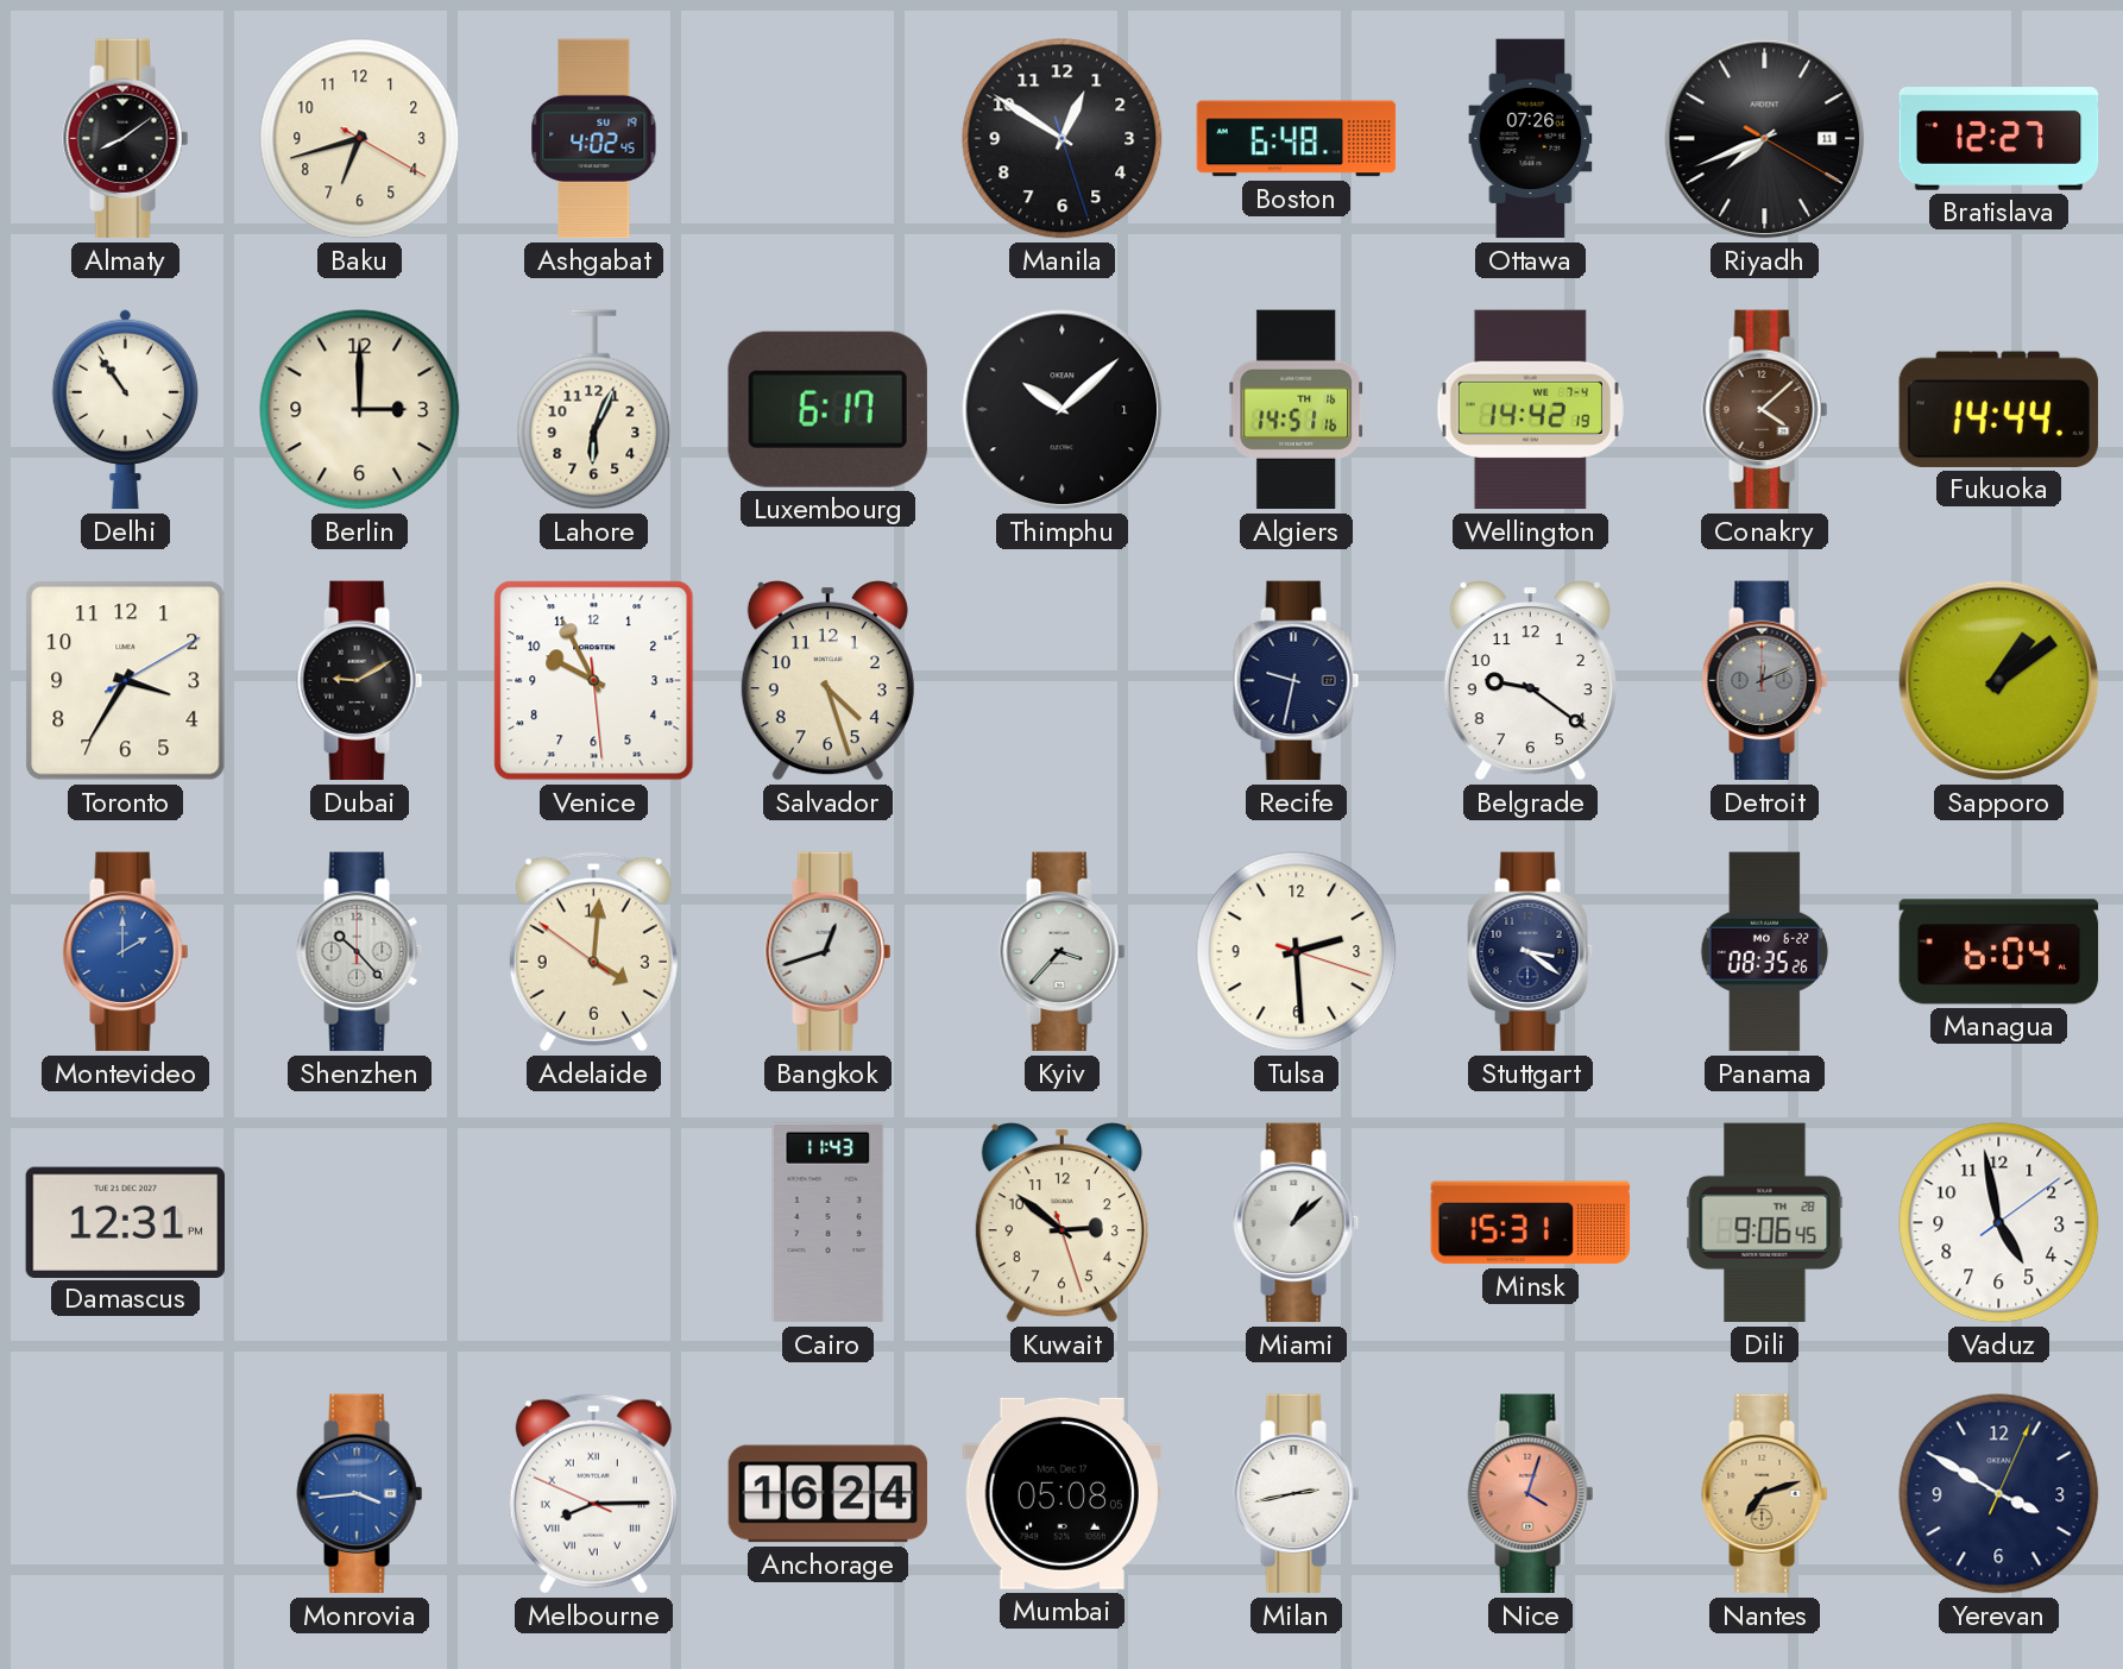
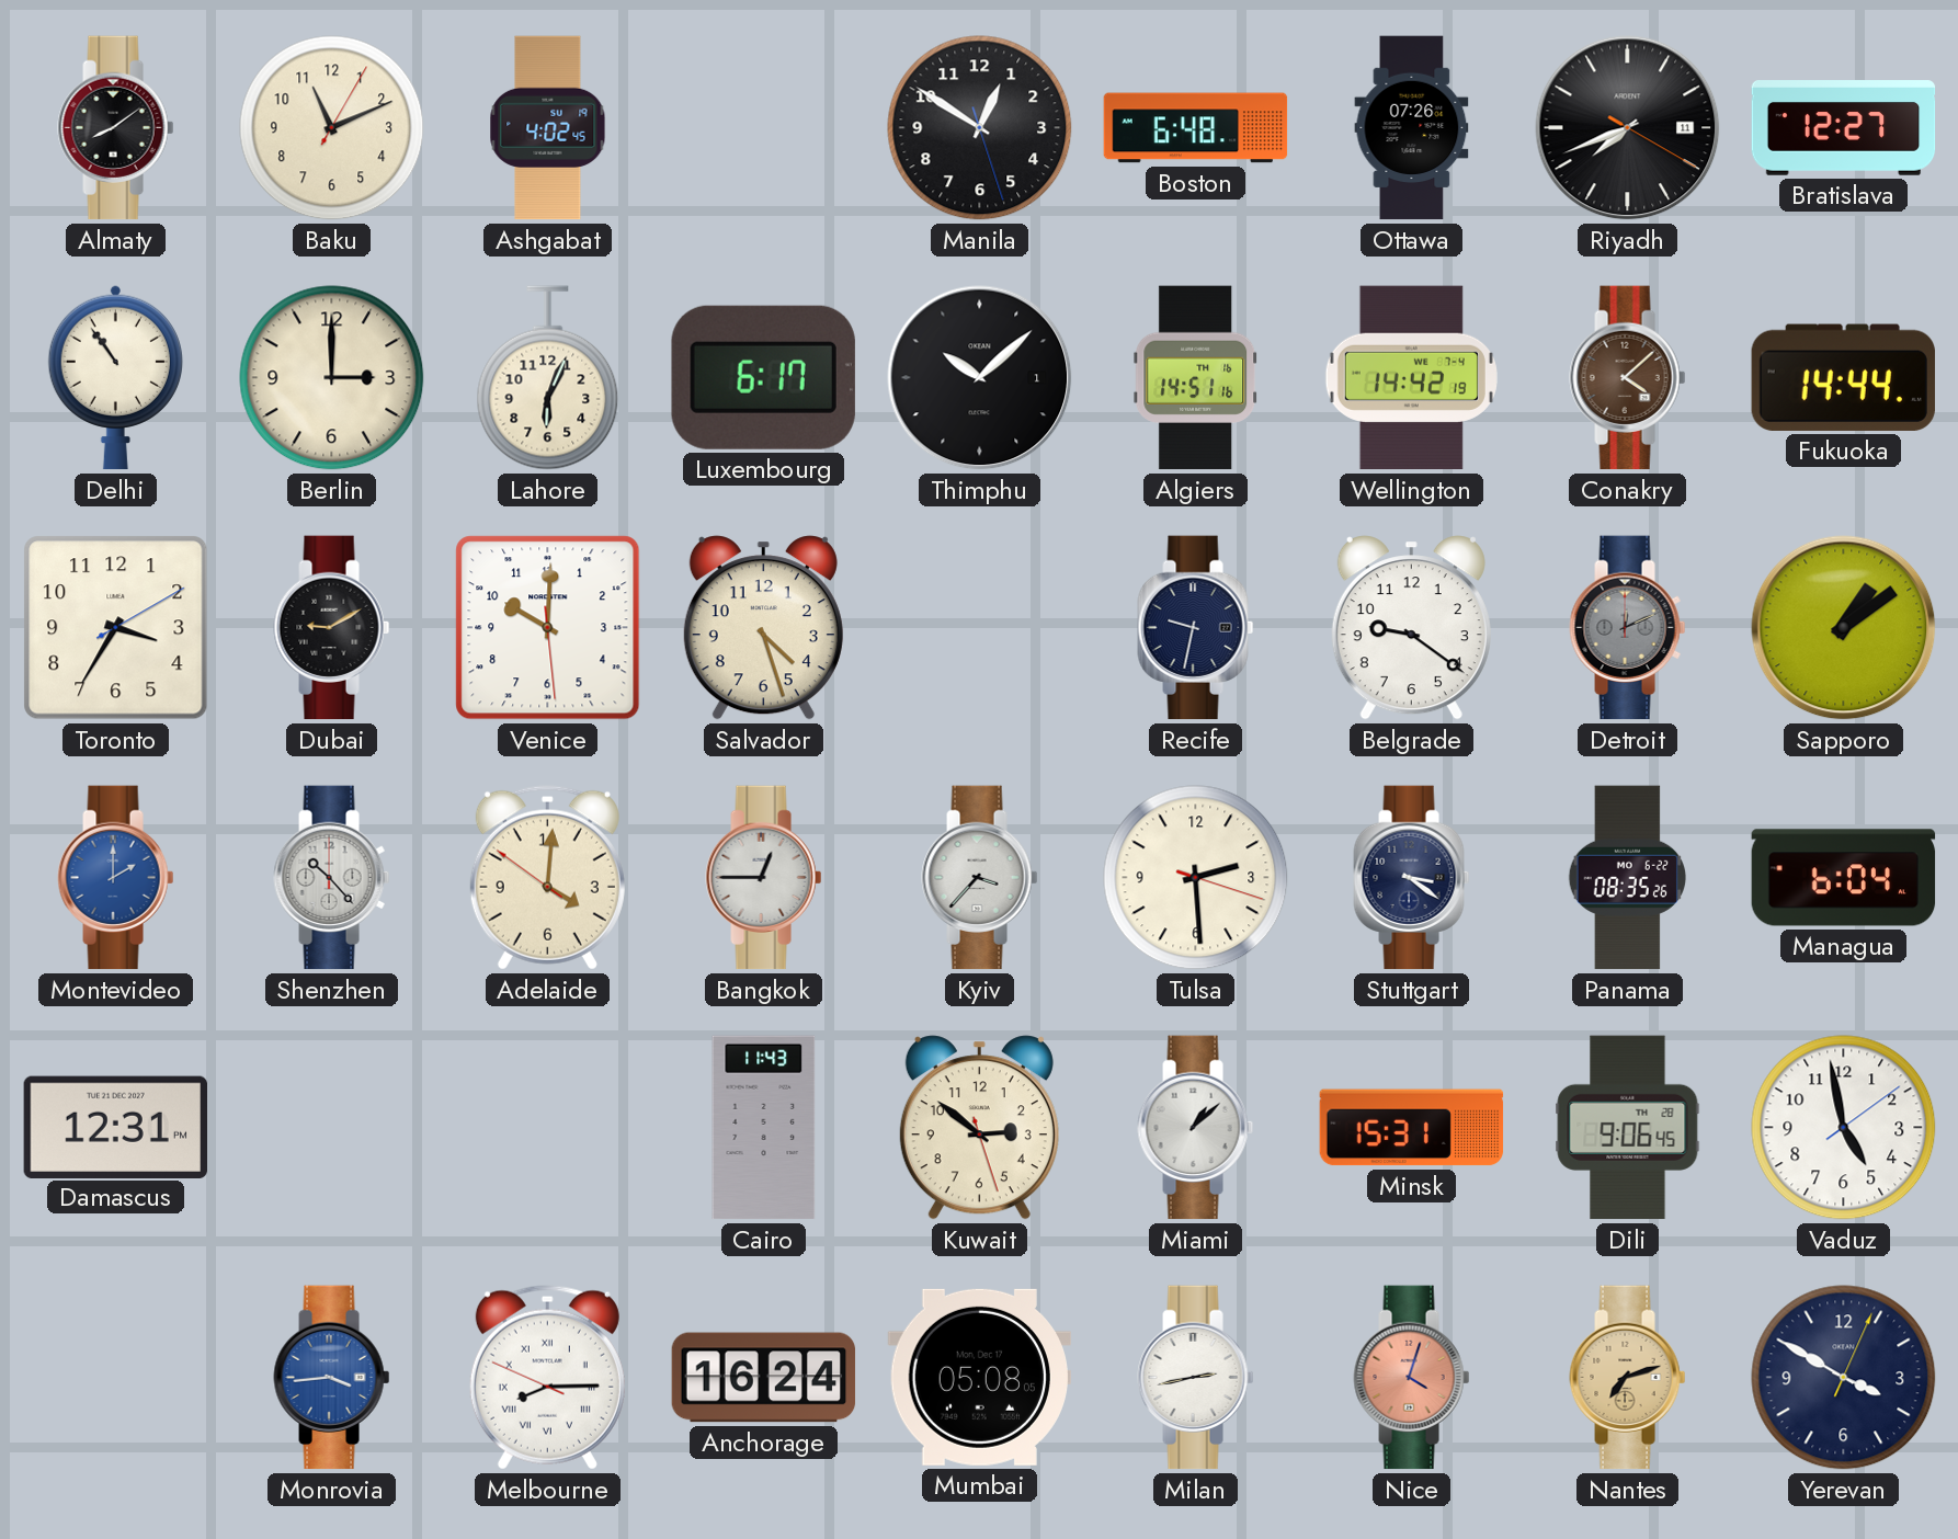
Baku: 6:42 -> 11:11
Venice: 9:55 -> 10:00
Bangkok: 12:42 -> 12:45
